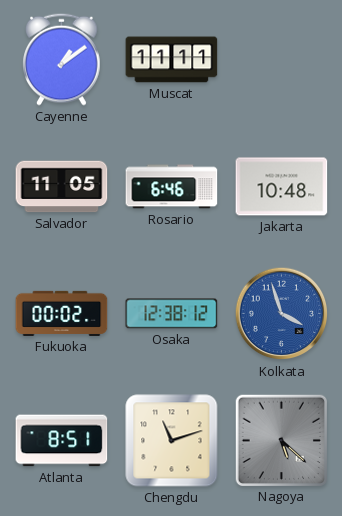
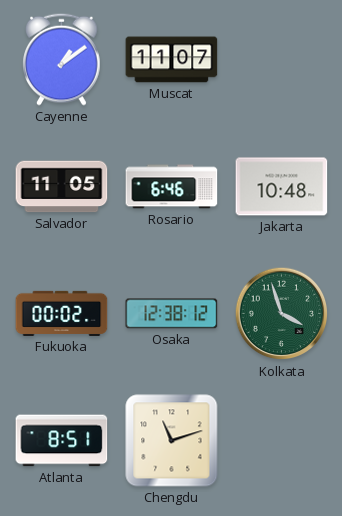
Muscat: 11:11 -> 11:07
Kolkata dial: blue -> green
Nagoya: 5:22 -> none
